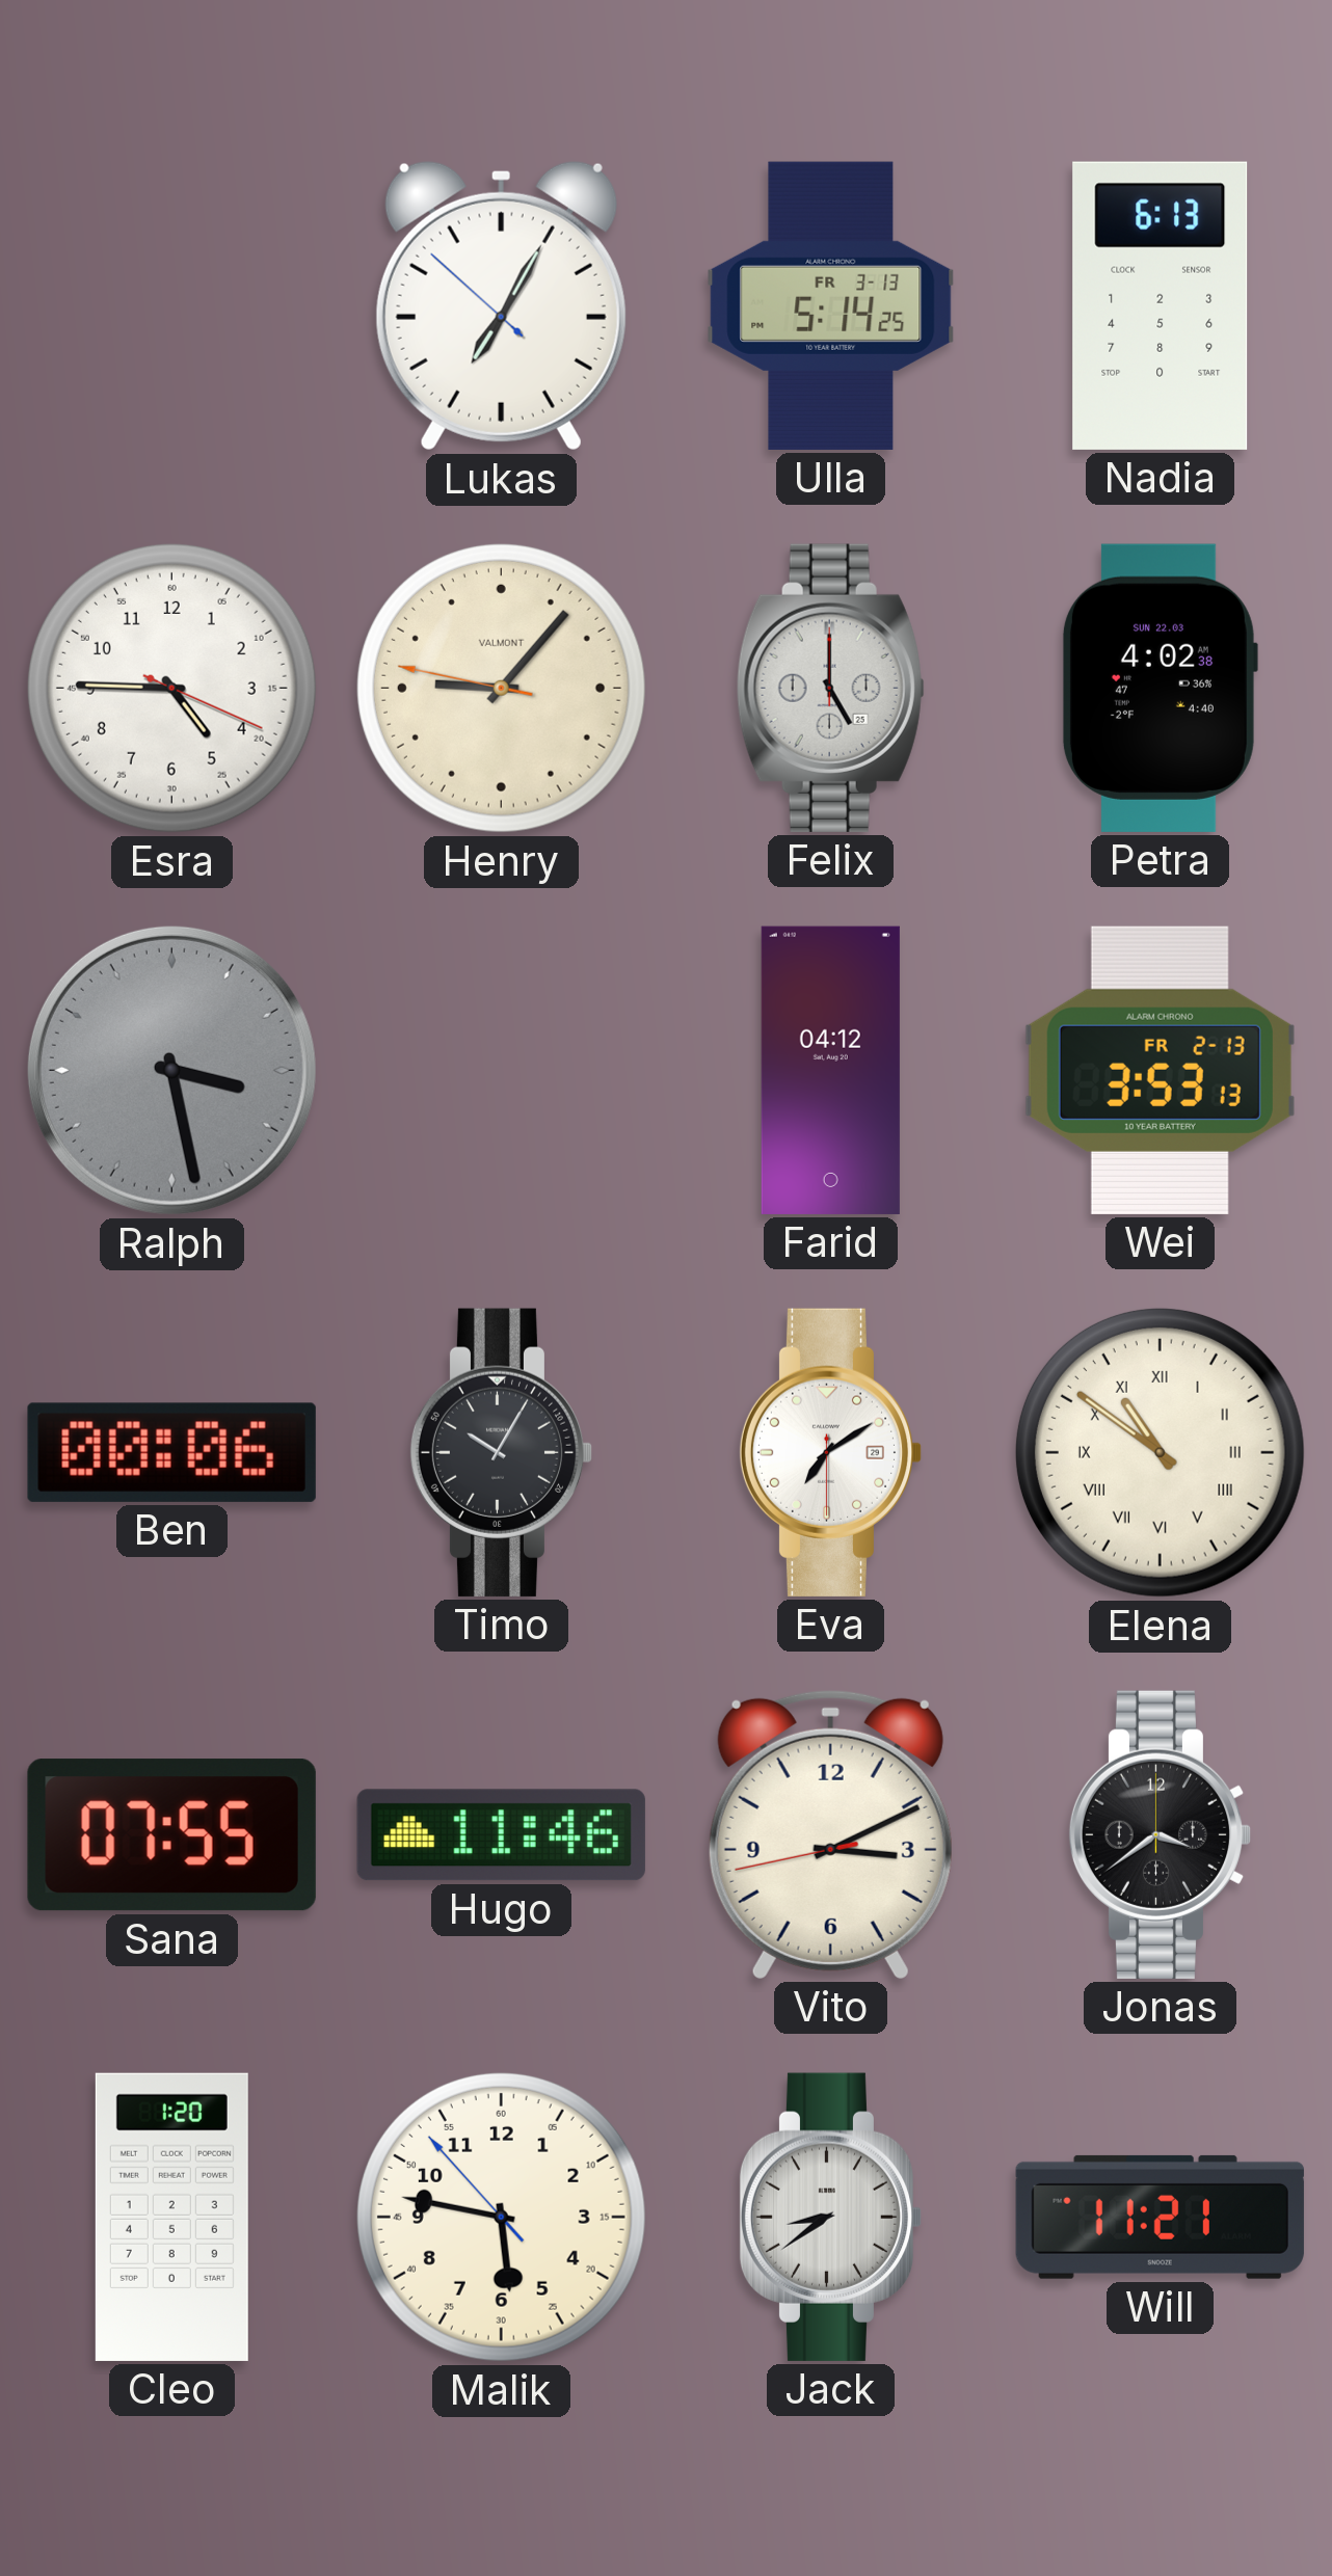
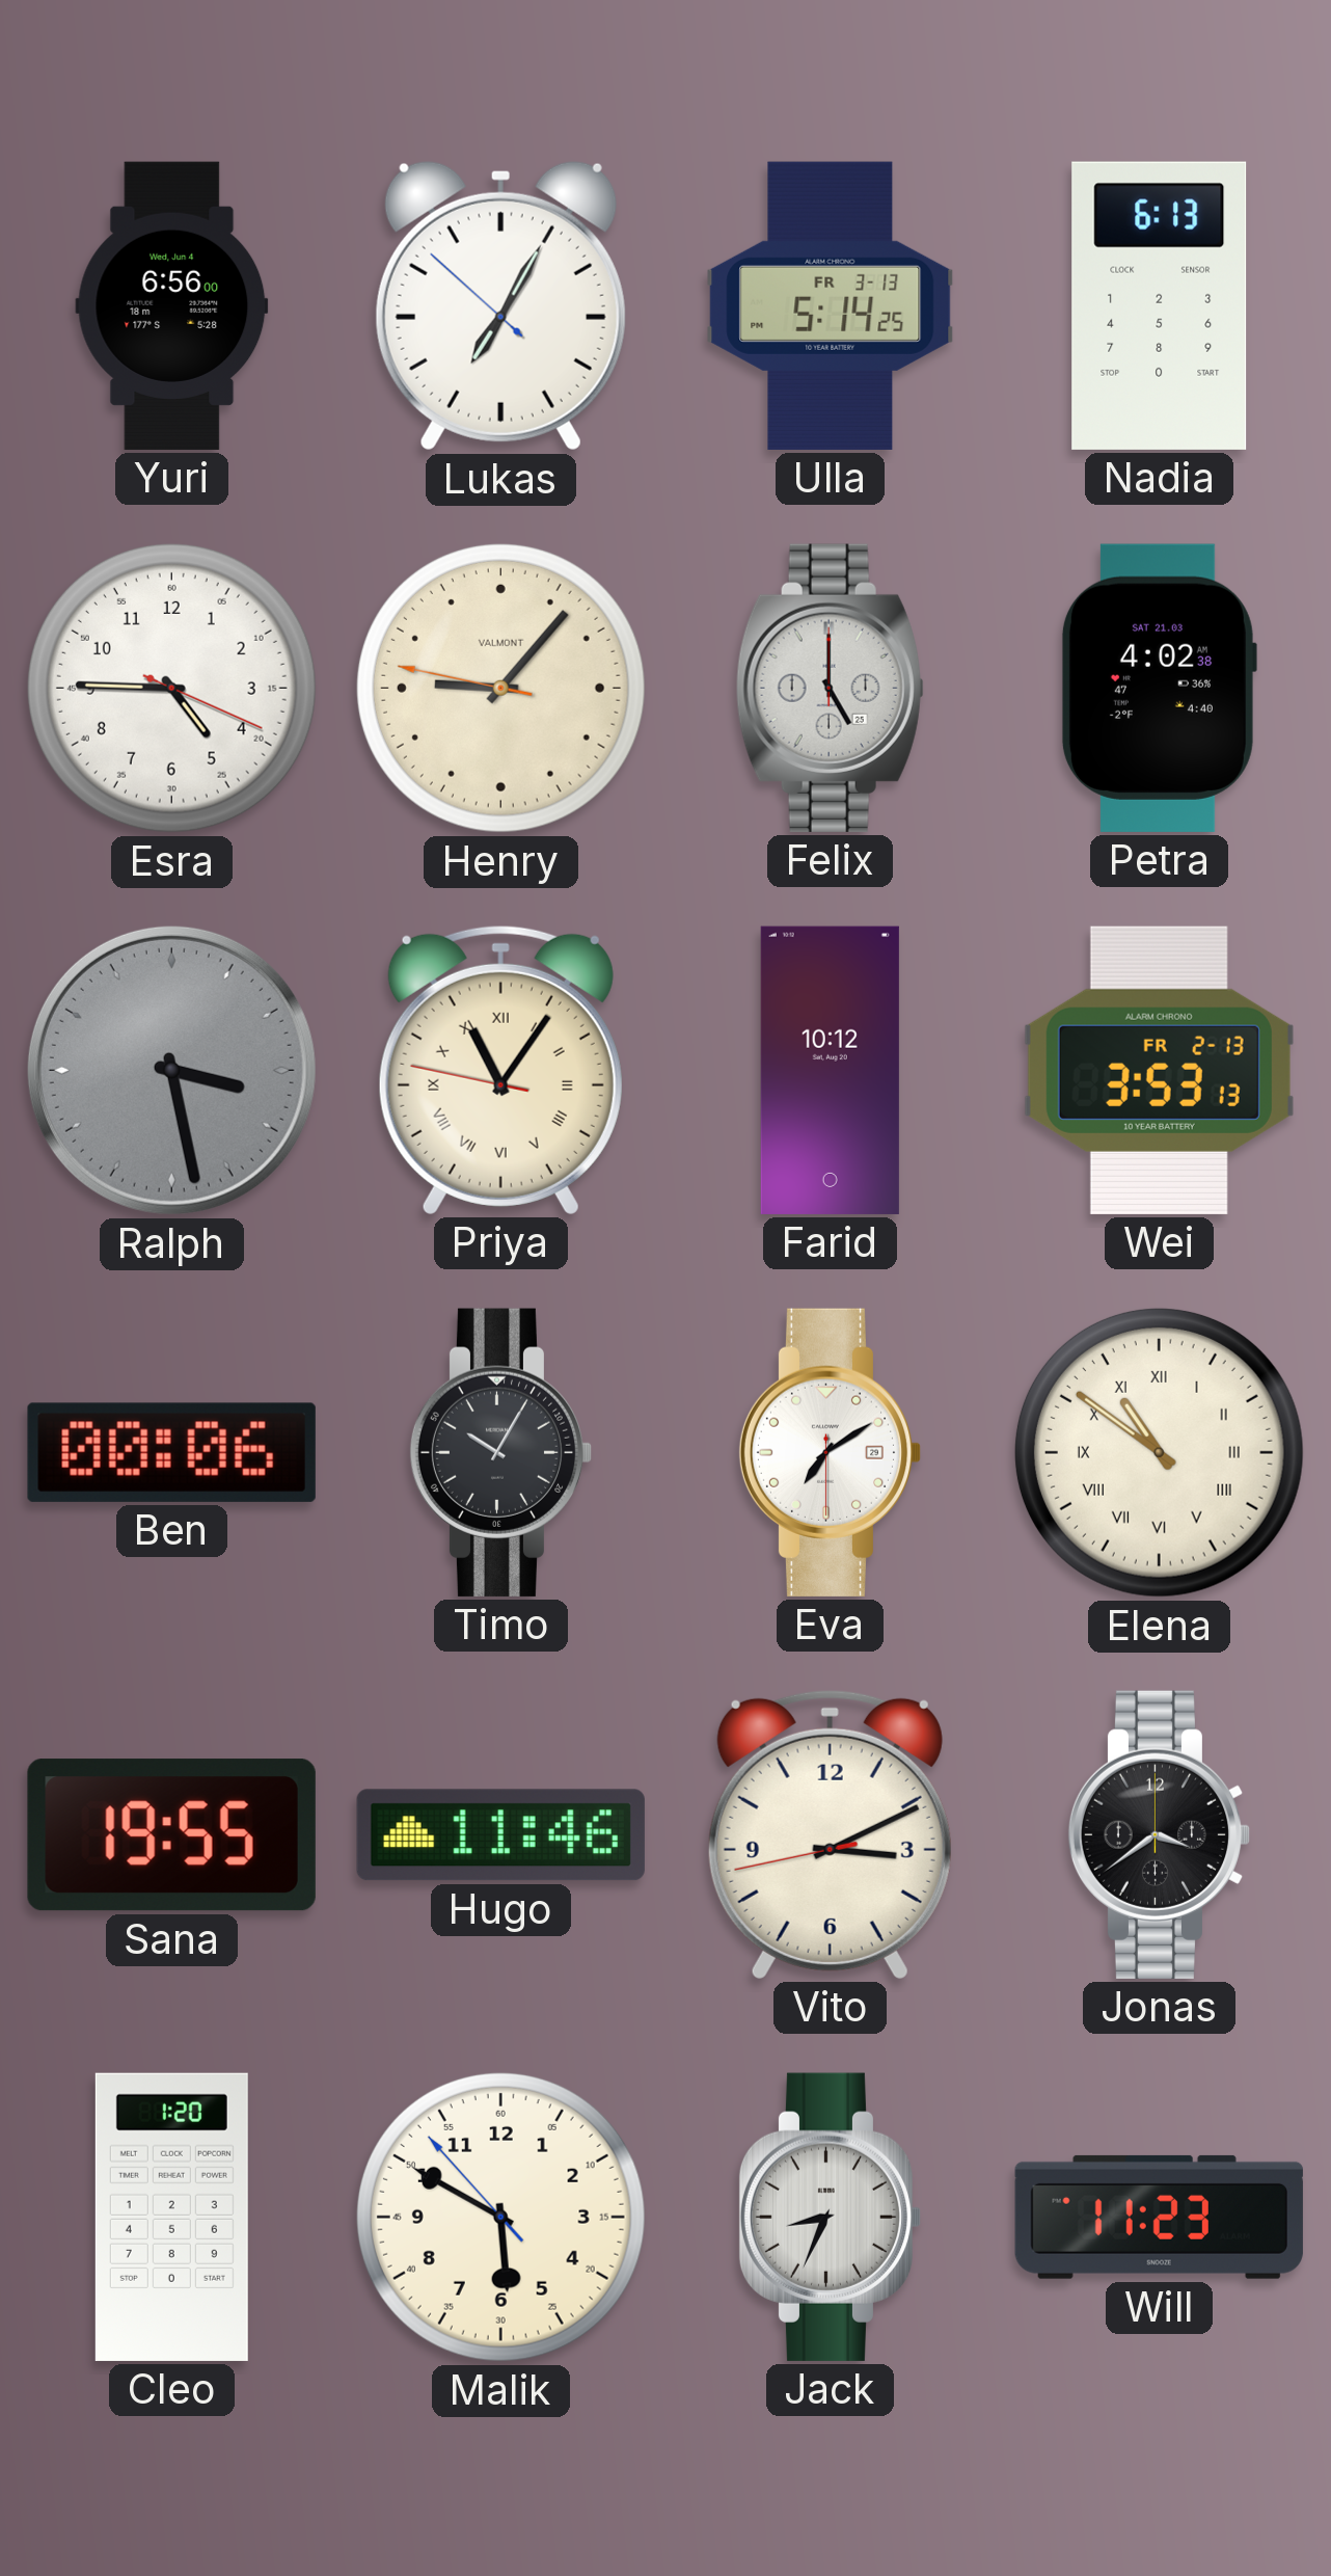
Yuri: none -> 6:56
Petra date: SUN 22.03 -> SAT 21.03
Priya: none -> 11:05
Farid: 04:12 -> 10:12
Sana: 07:55 -> 19:55
Malik: 5:46 -> 5:49
Jack: 8:39 -> 8:34
Will: 11:21 -> 11:23
